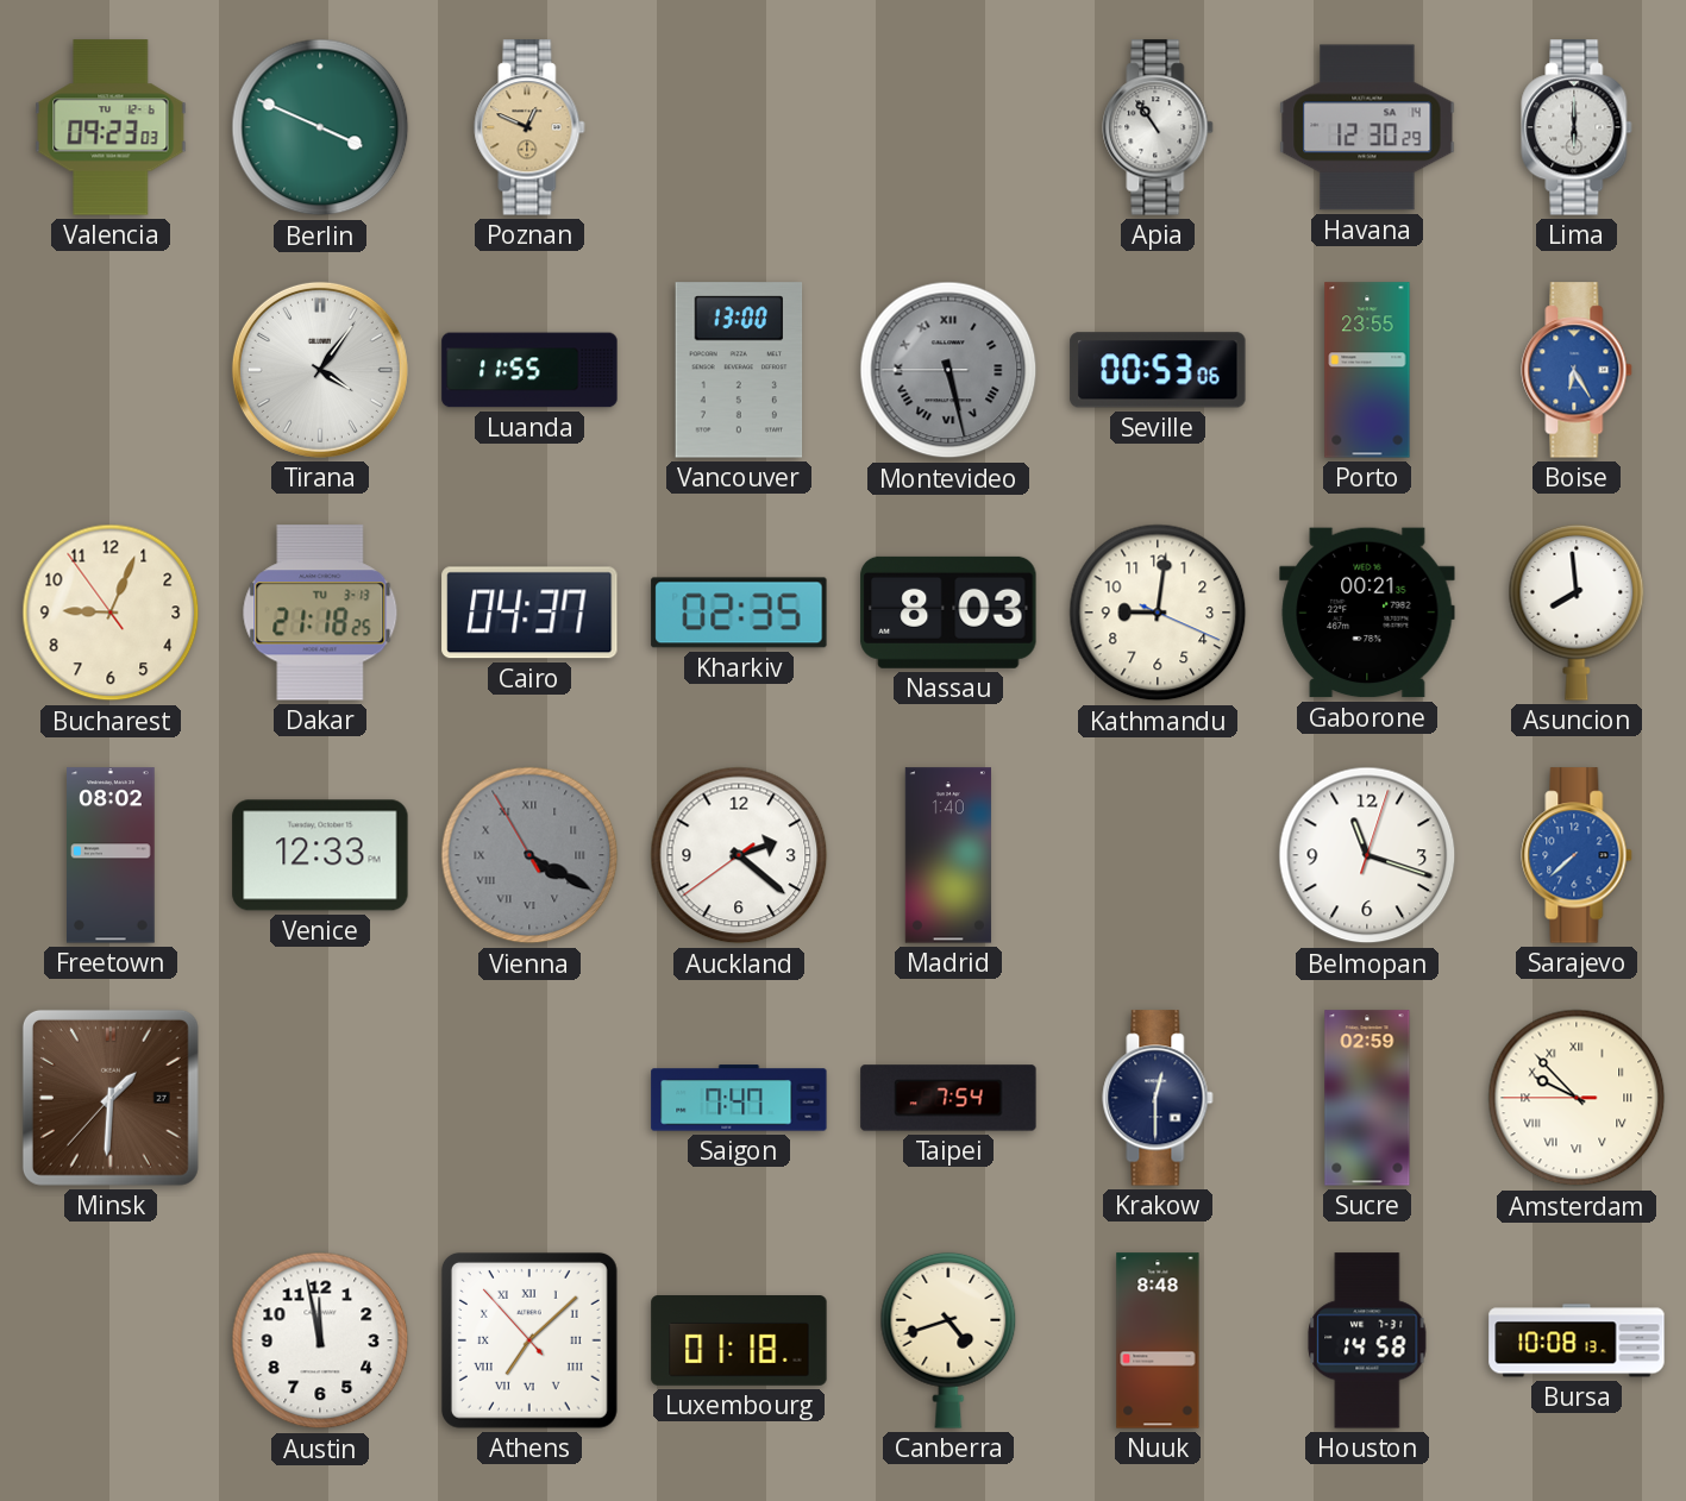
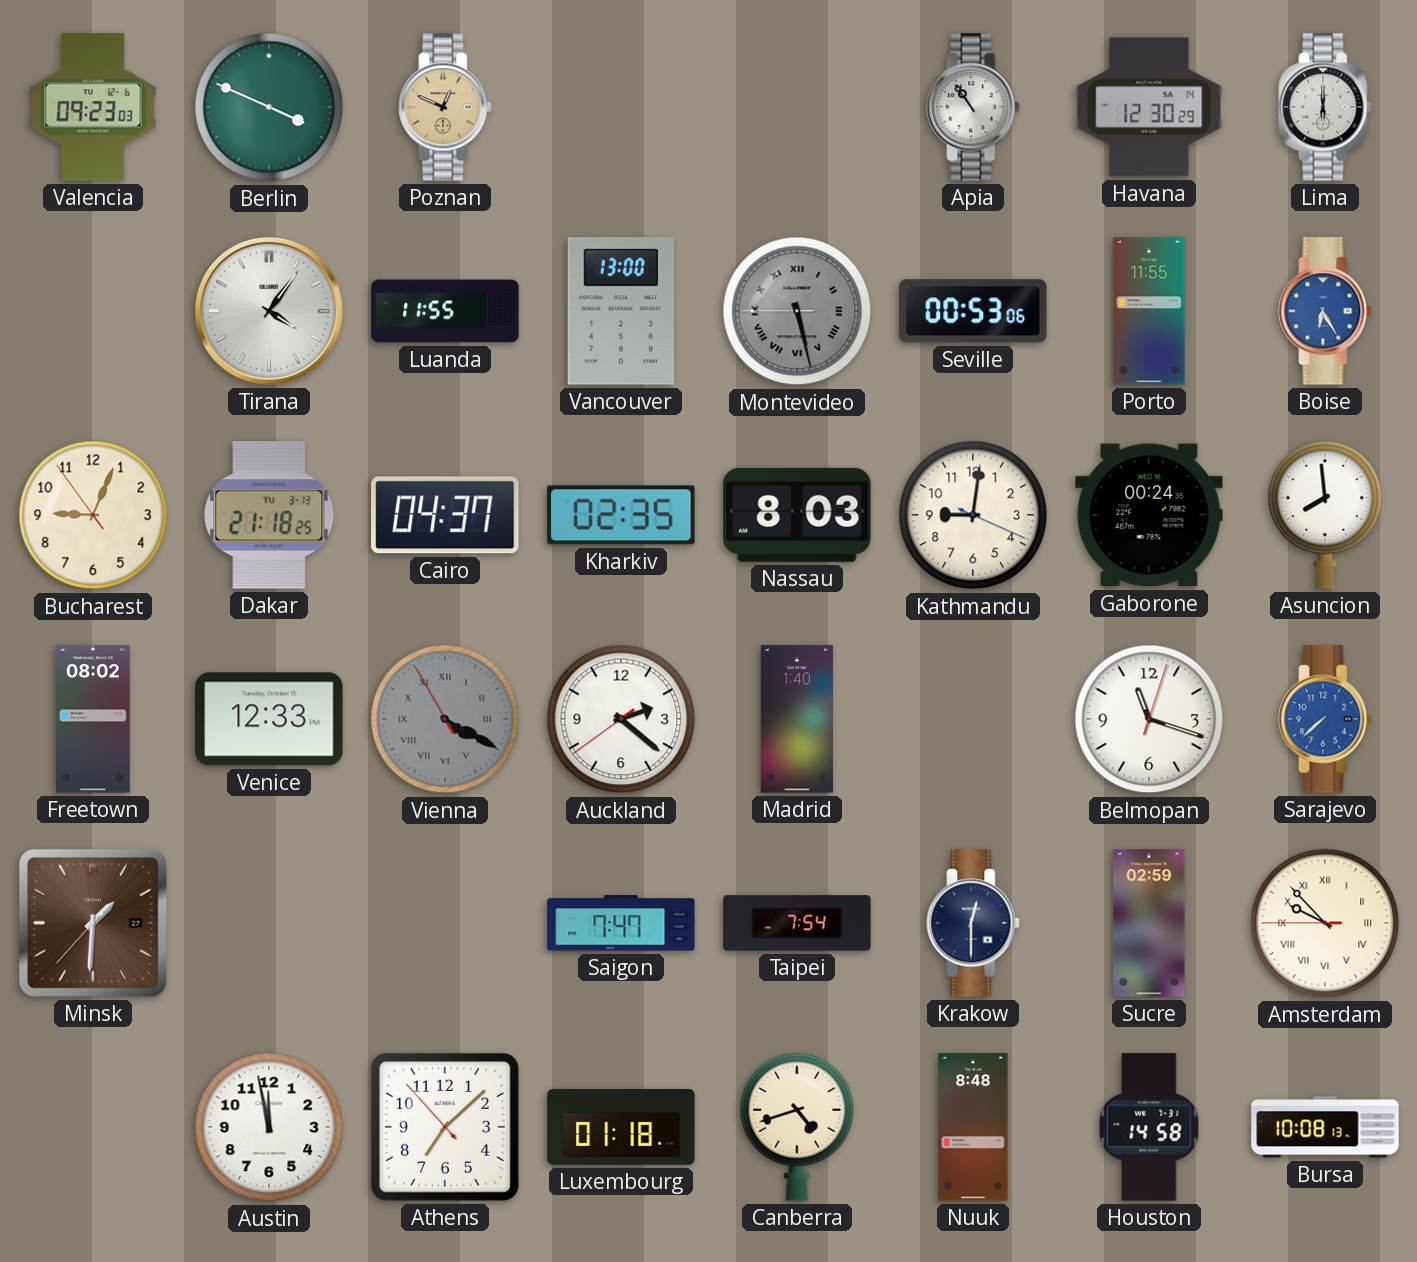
Porto: 23:55 -> 11:55
Gaborone: 00:21 -> 00:24
Athens numerals: Roman -> Arabic
